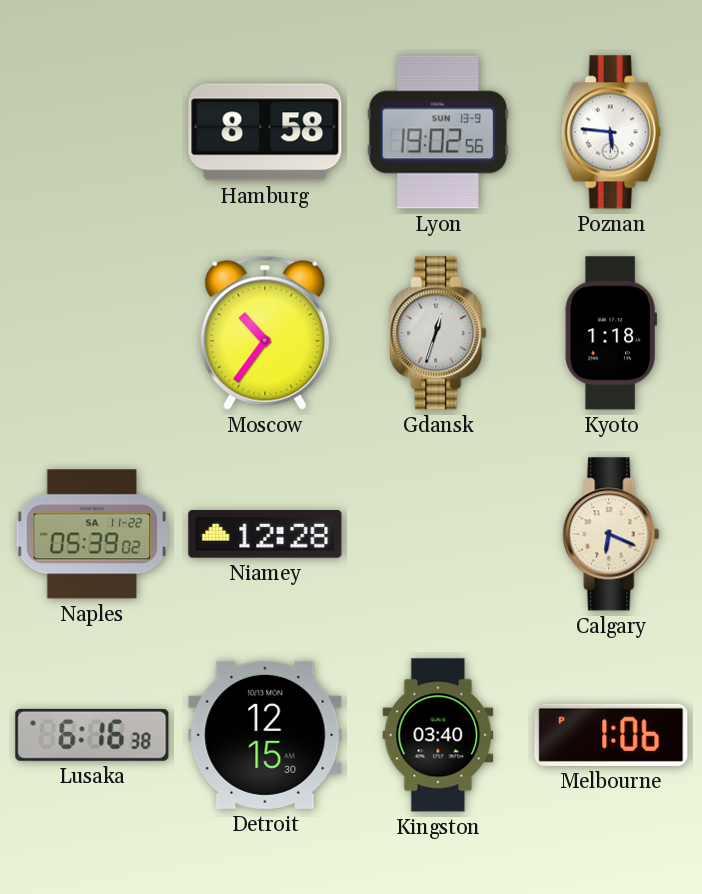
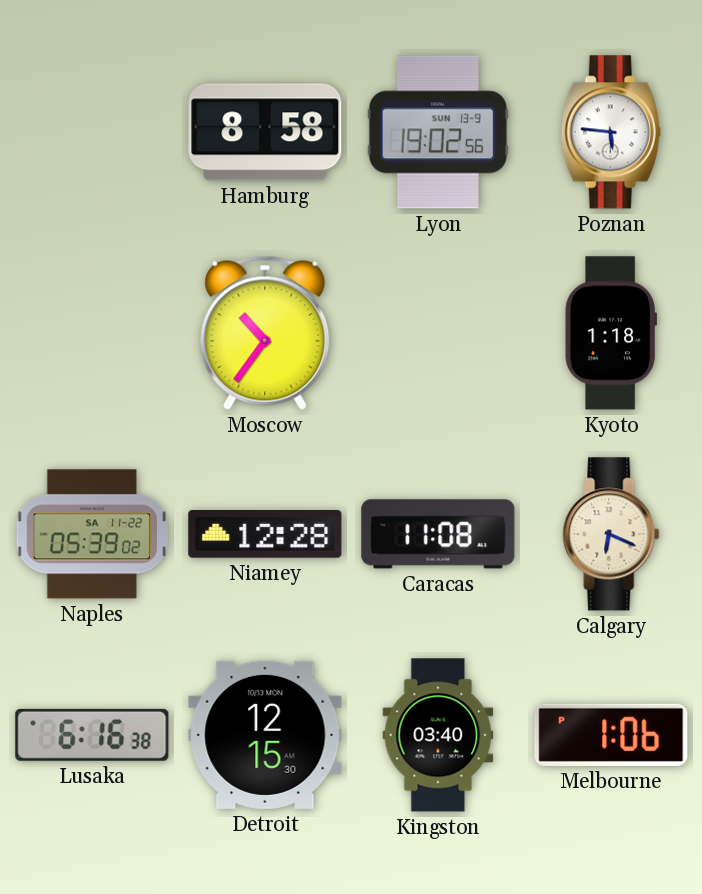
Gdansk: 12:33 -> none
Caracas: none -> 11:08
